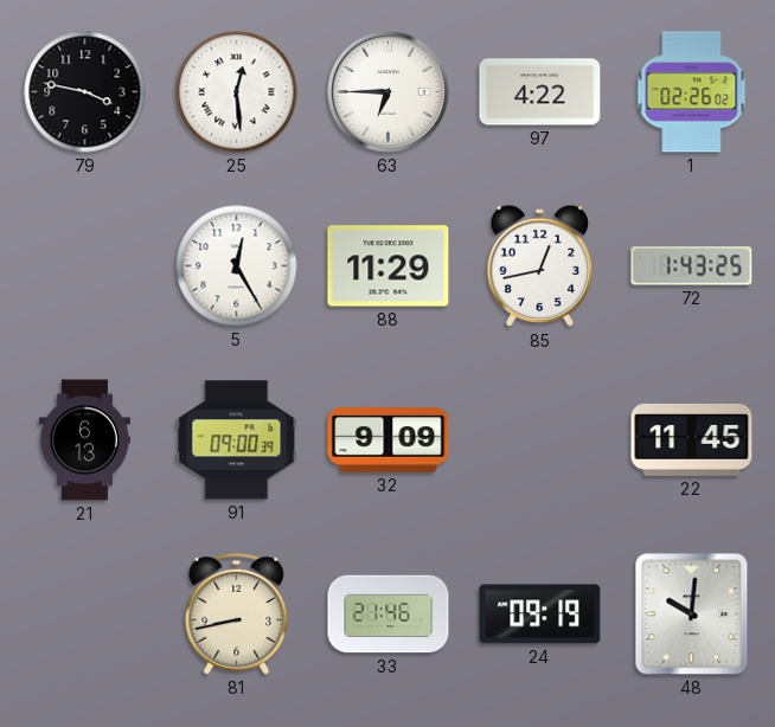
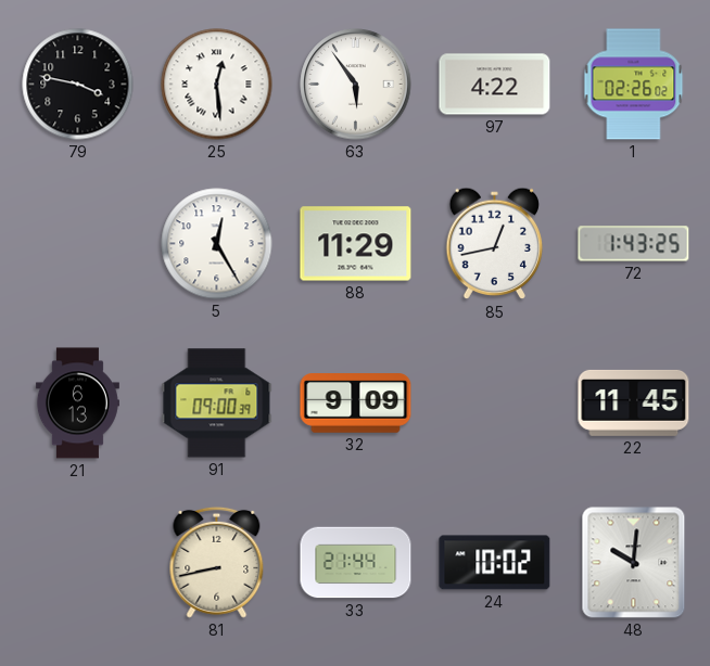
63: 6:45 -> 5:54
33: 21:46 -> 21:44
24: 09:19 -> 10:02
